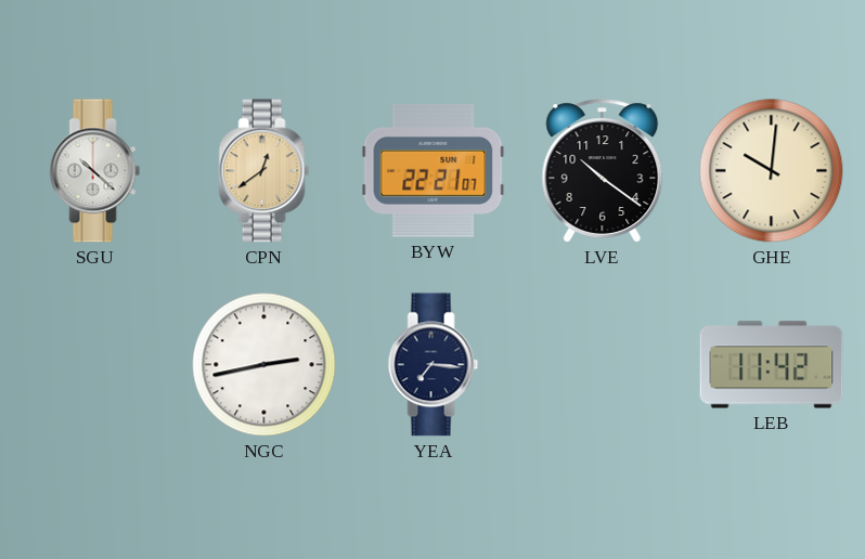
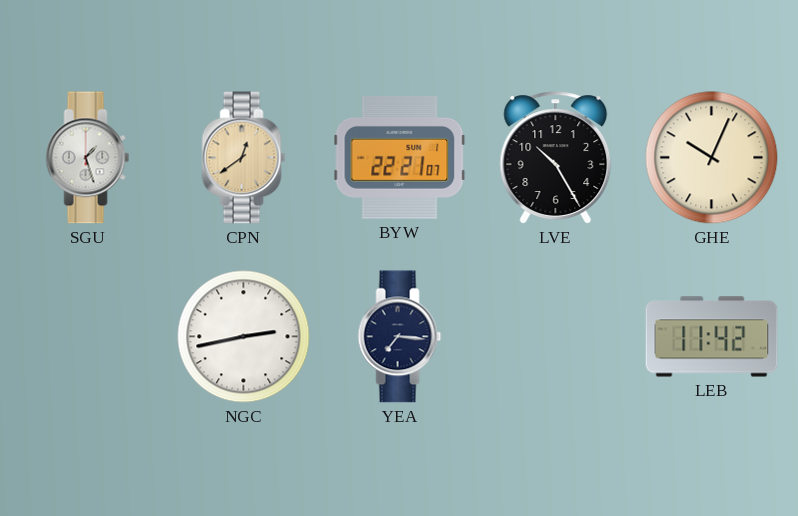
SGU: 10:22 -> 1:27
LVE: 10:21 -> 10:25
GHE: 10:01 -> 10:04
